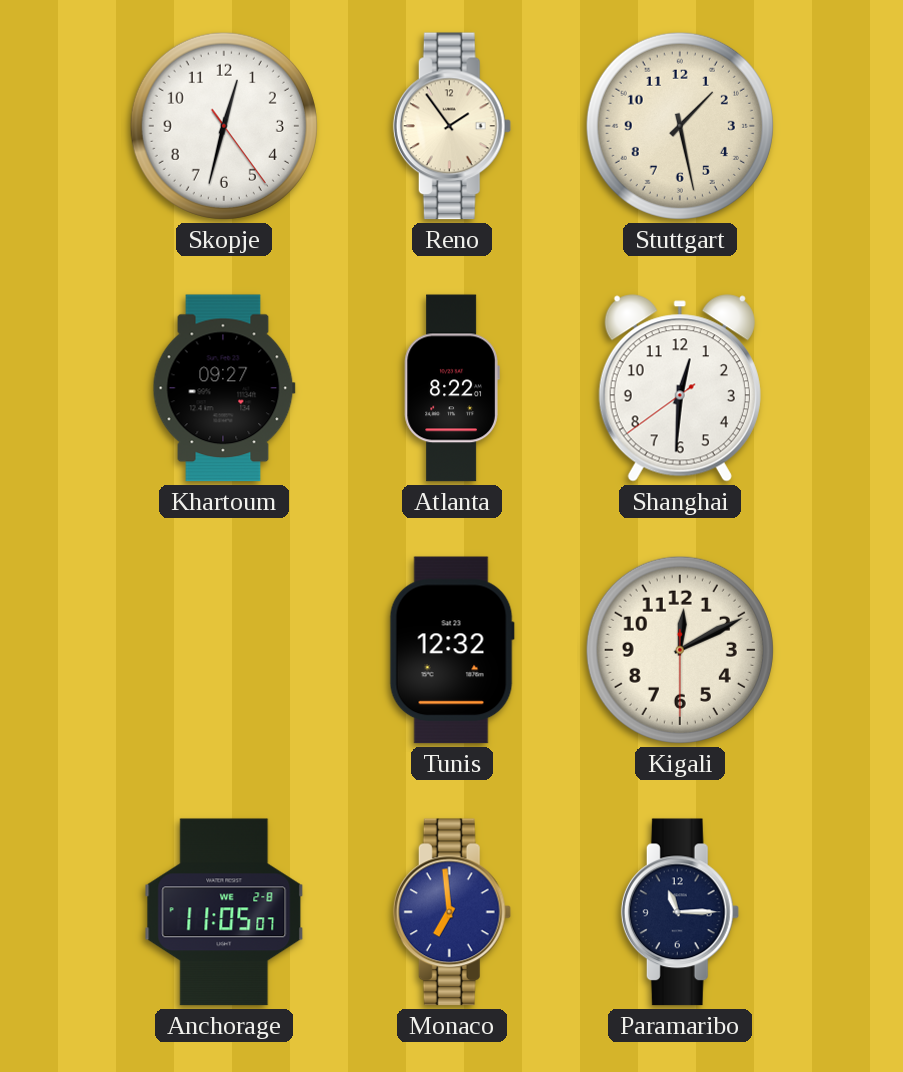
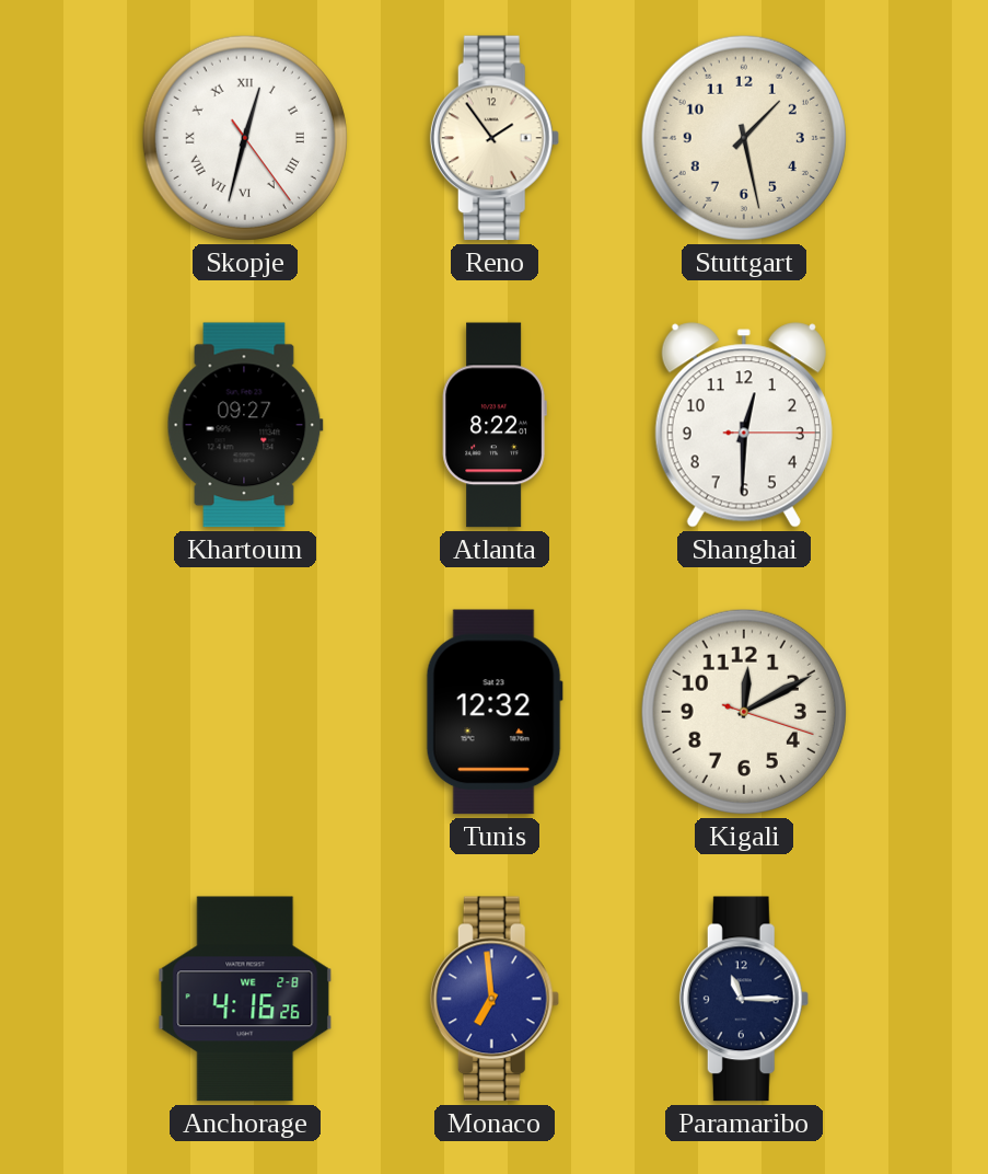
Skopje numerals: Arabic -> Roman
Shanghai: 12:30:39 -> 12:30:15
Kigali: 12:10:30 -> 12:10:18
Anchorage: 11:05 -> 4:16
